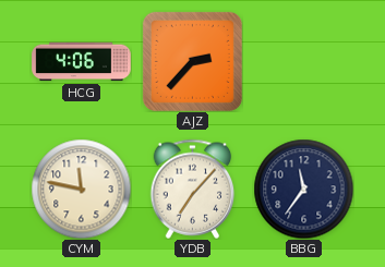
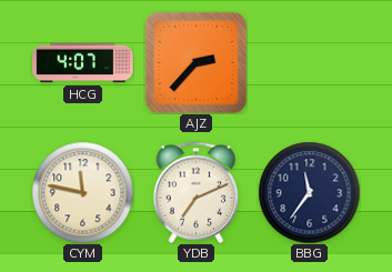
HCG: 4:06 -> 4:07
YDB: 7:07 -> 7:11
